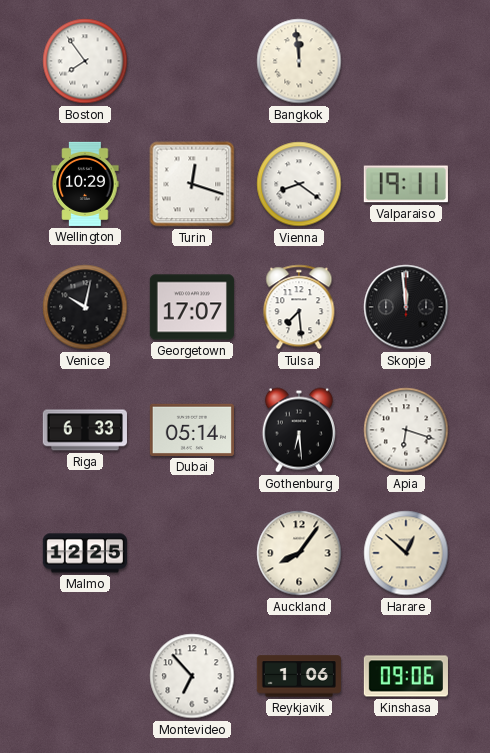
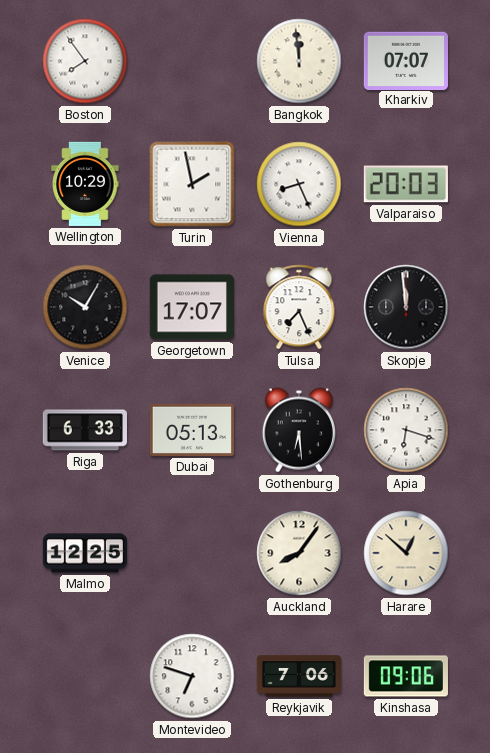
Kharkiv: none -> 07:07
Turin: 12:18 -> 1:58
Vienna: 8:21 -> 8:26
Valparaiso: 19:11 -> 20:03
Venice: 10:02 -> 10:05
Tulsa: 7:29 -> 7:26
Dubai: 05:14 -> 05:13
Montevideo: 6:53 -> 6:48
Reykjavik: 1:06 -> 7:06
